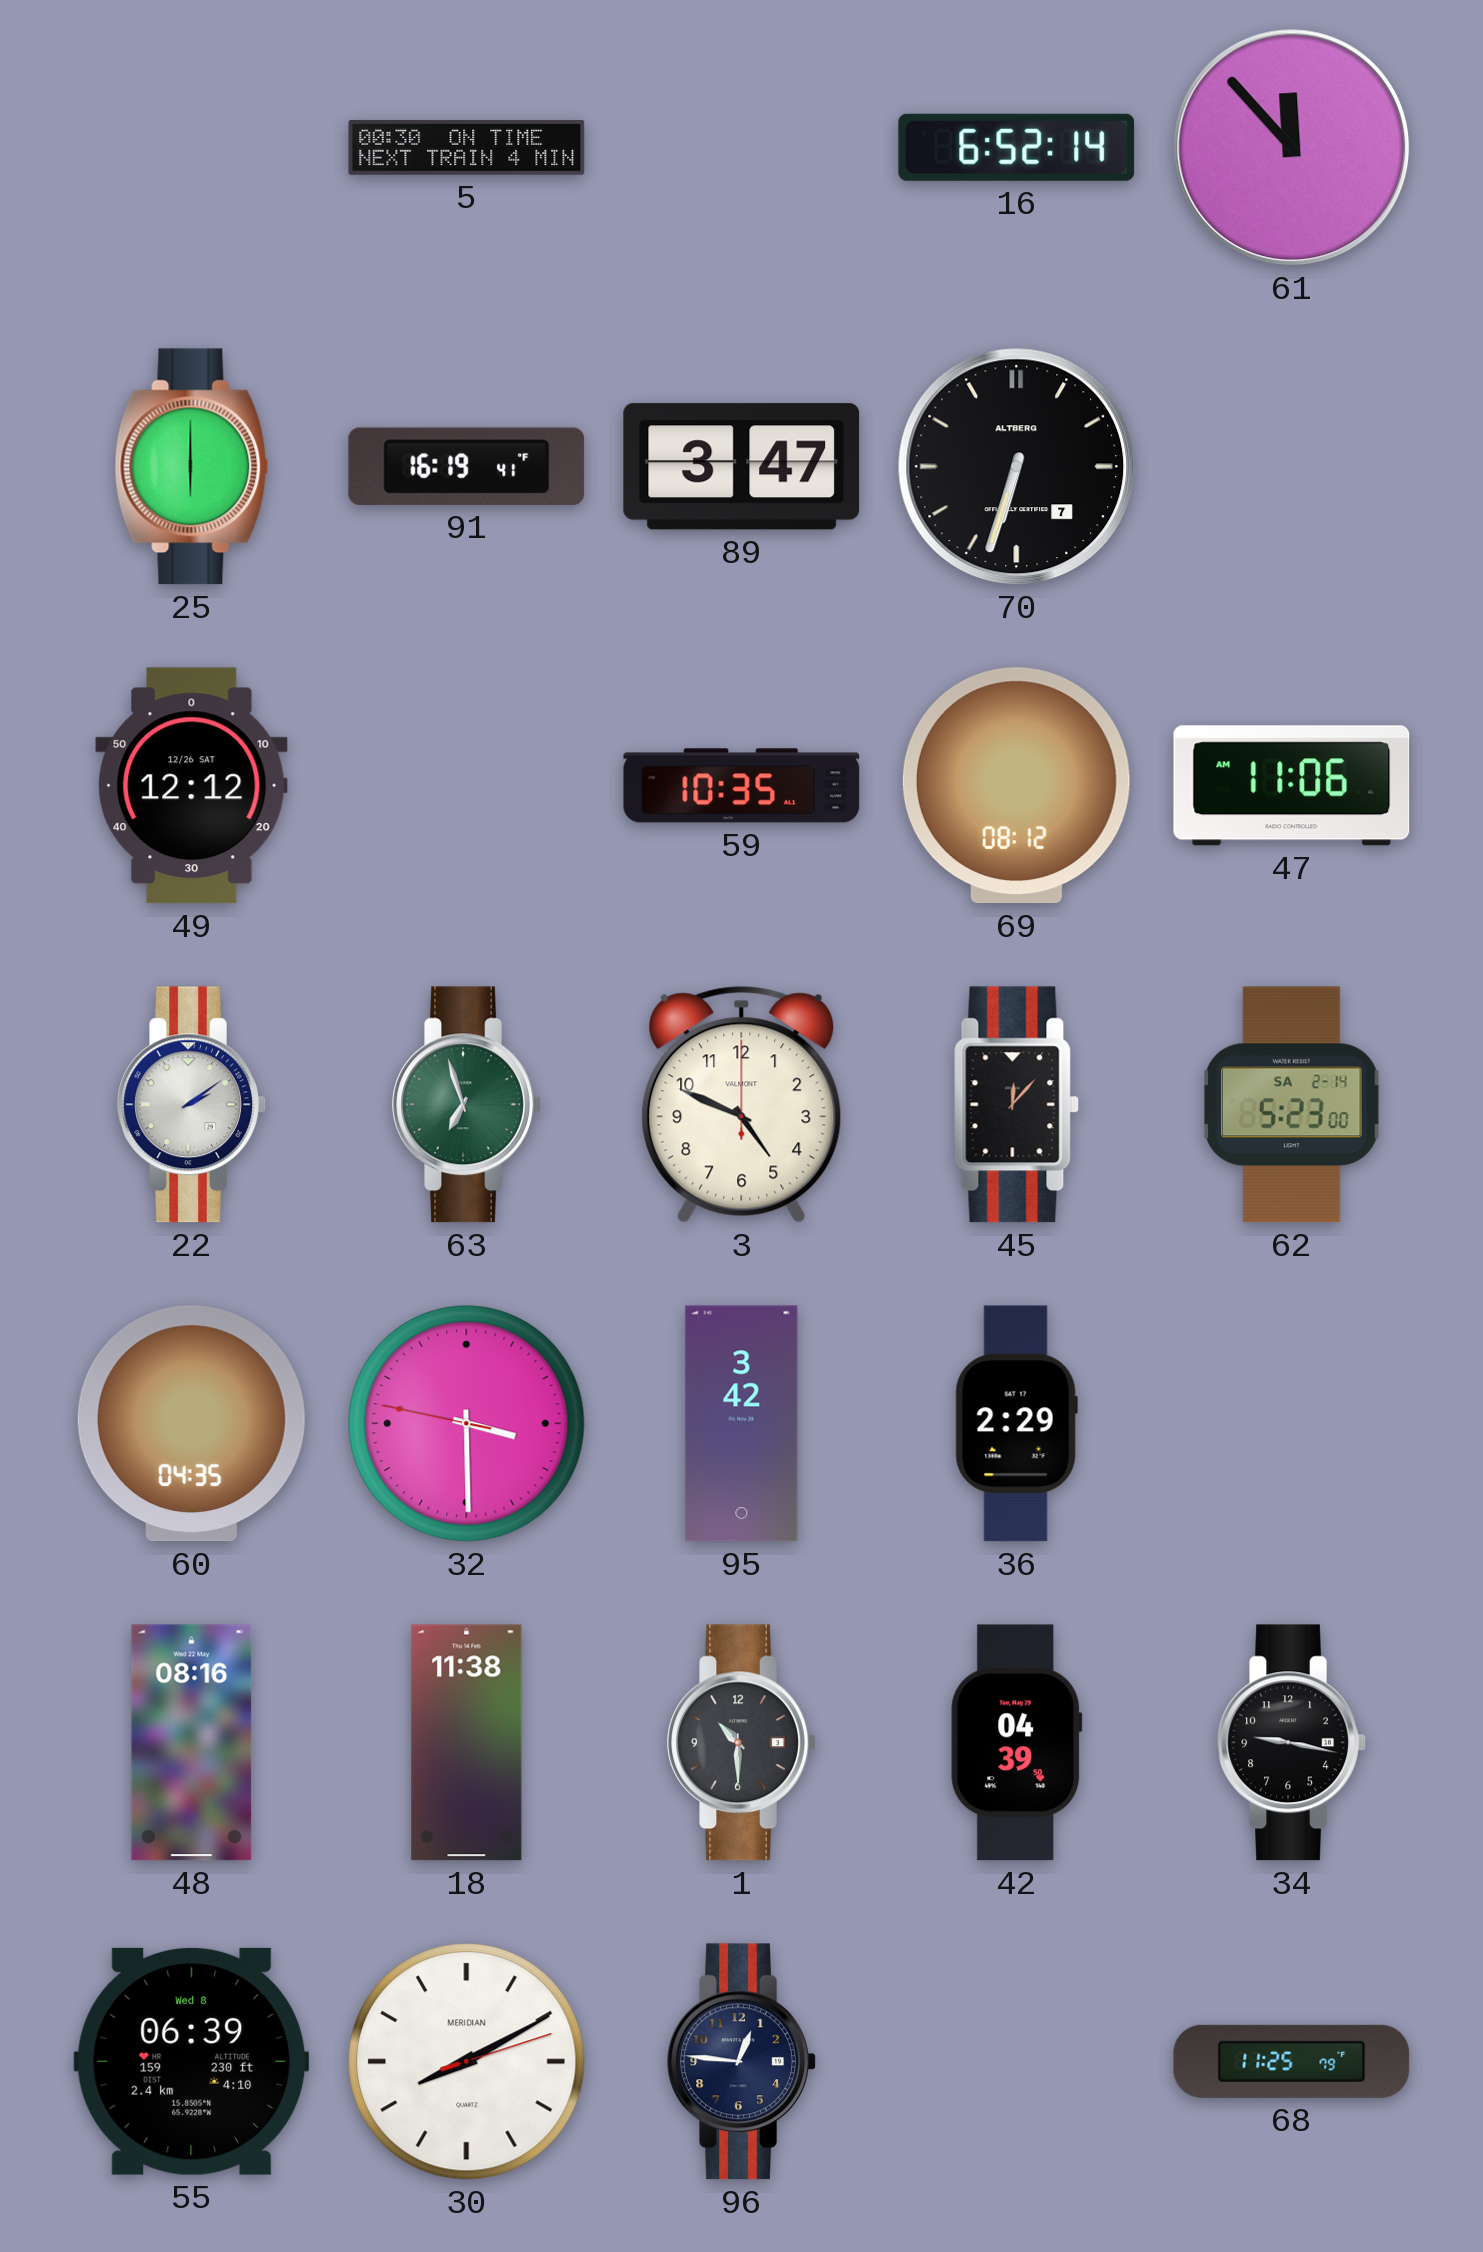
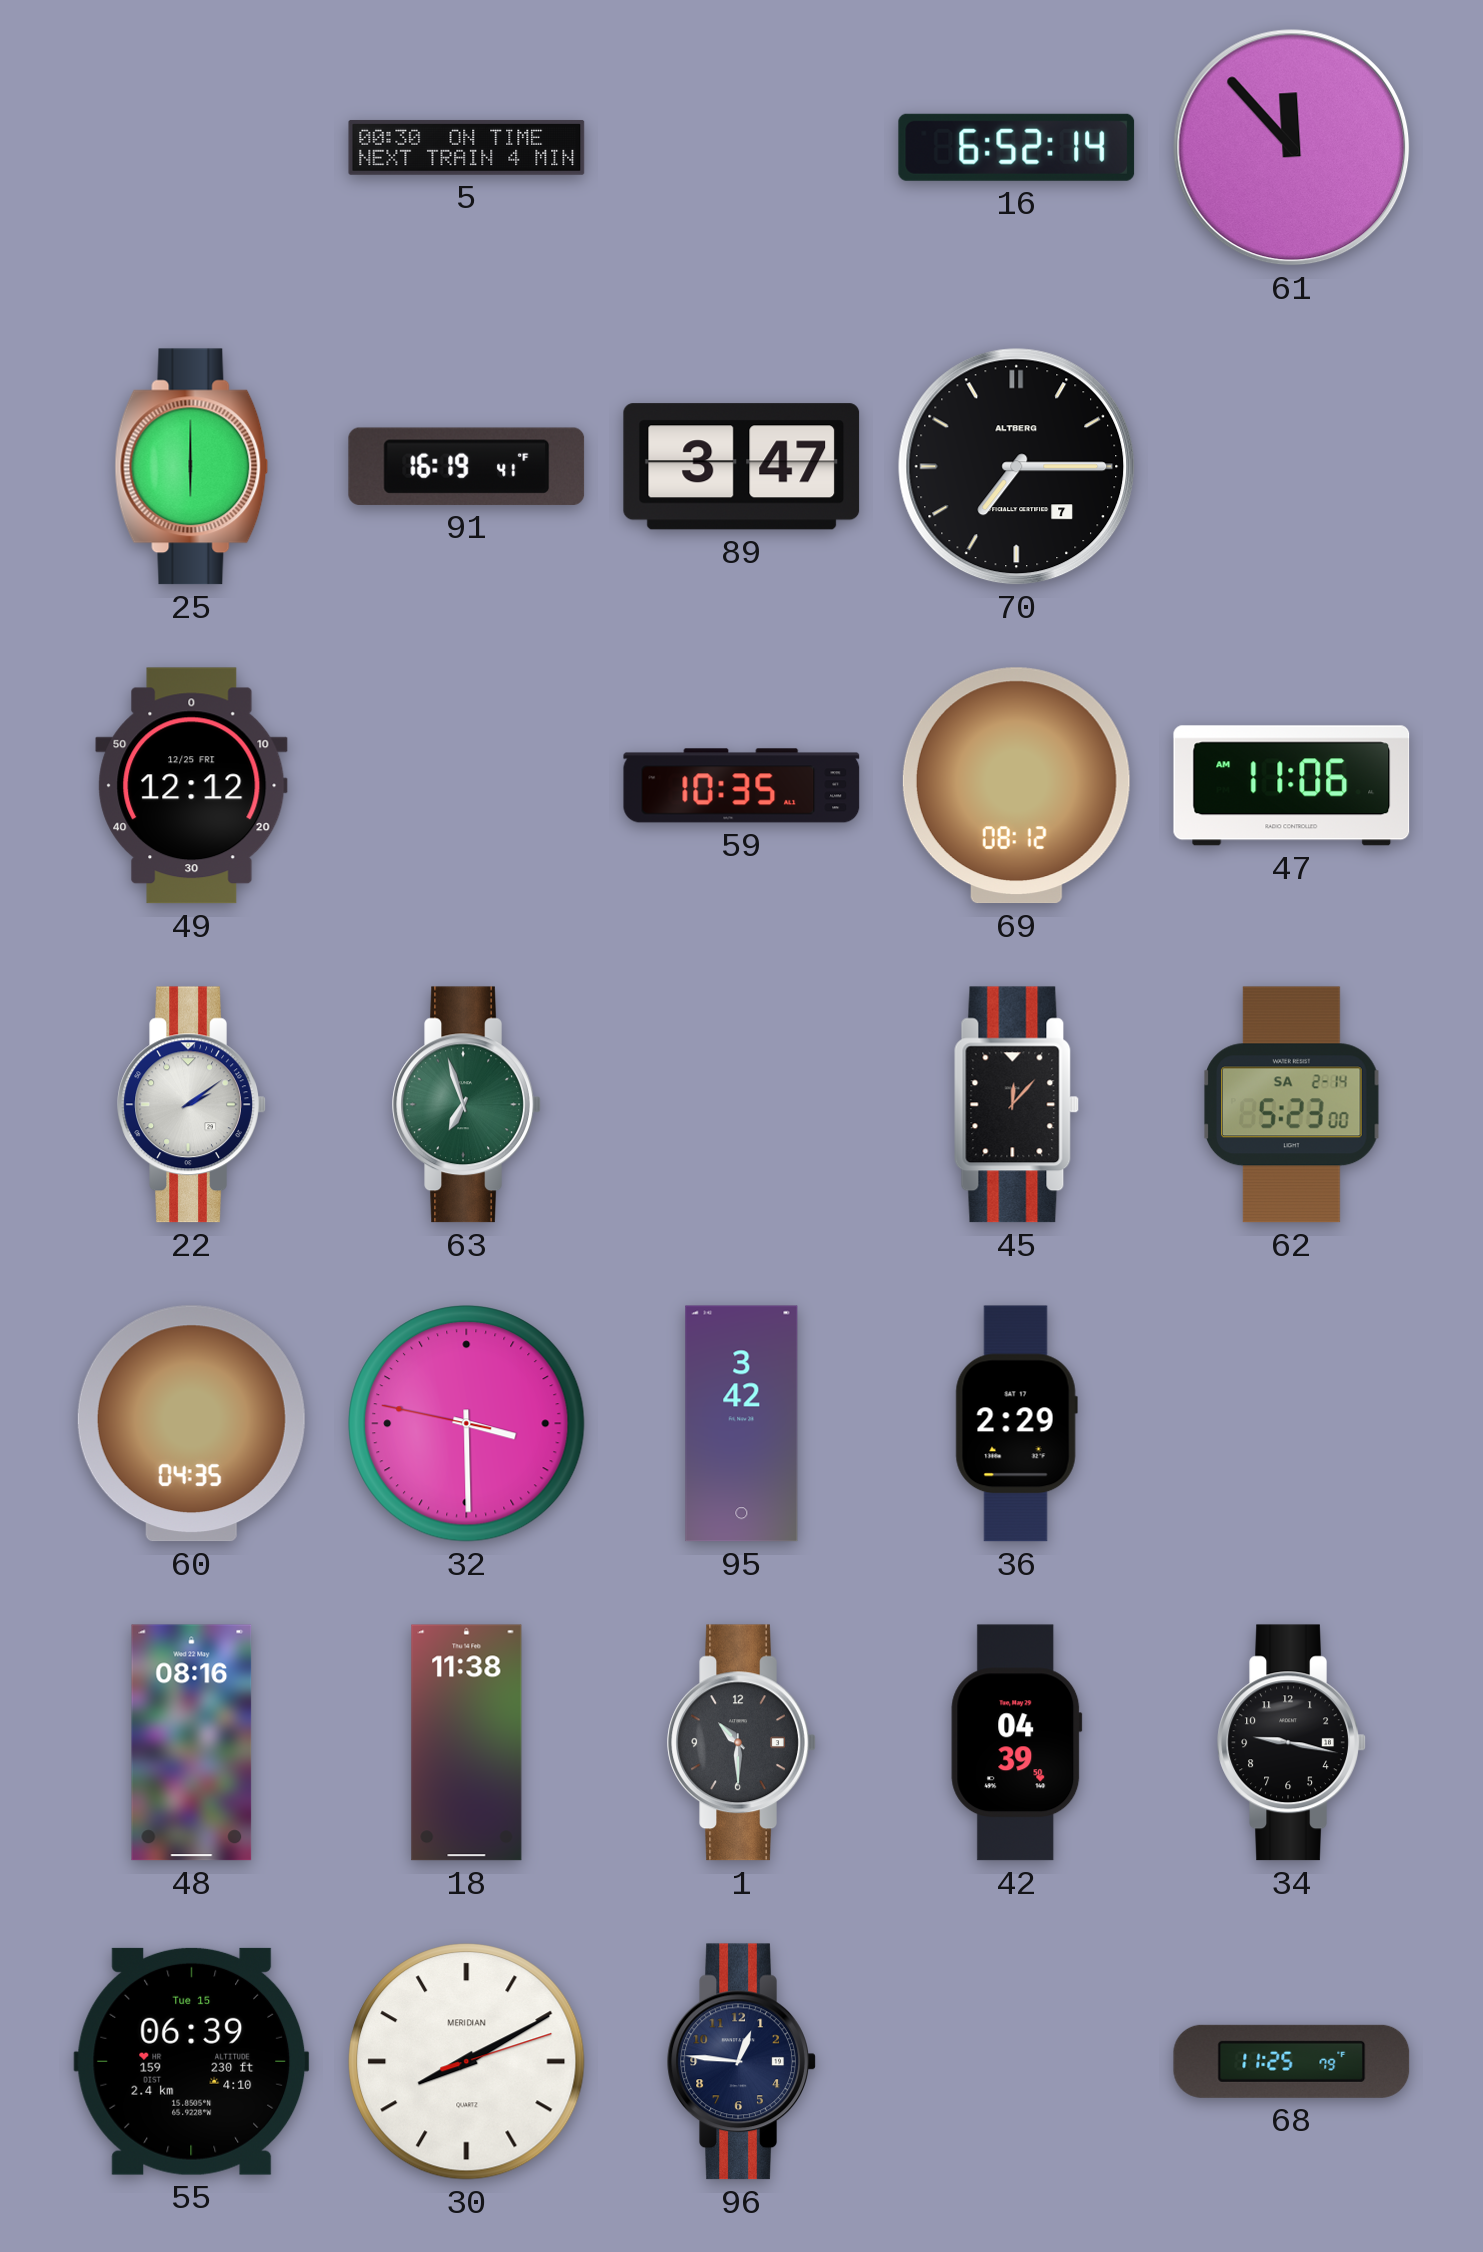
70: 6:33 -> 7:15
49 date: 12/26 SAT -> 12/25 FRI
3: 4:49 -> none
55 date: Wed 8 -> Tue 15
